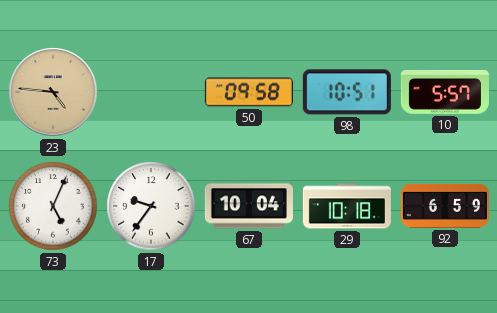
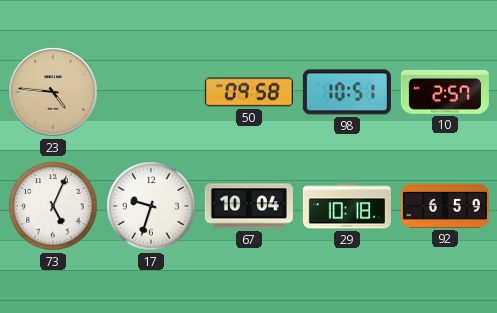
10: 5:57 -> 2:57
17: 9:36 -> 9:33
